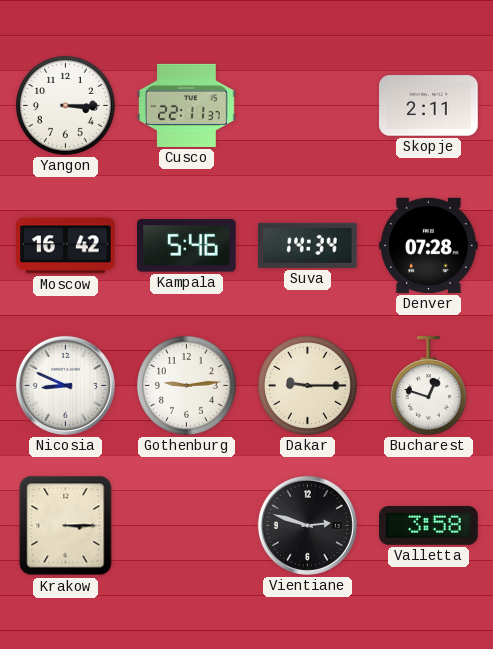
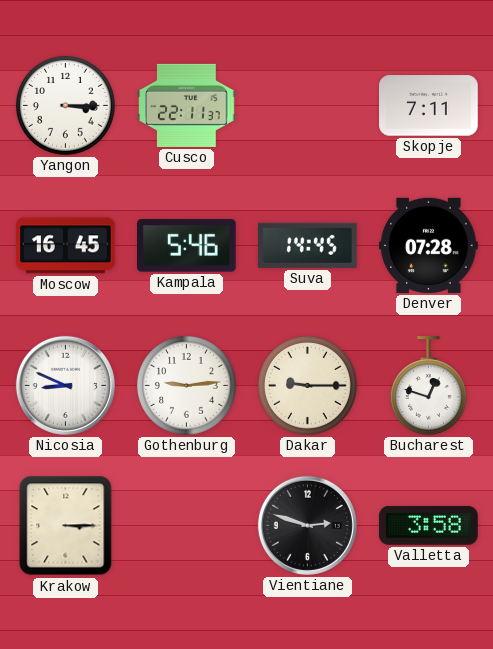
Skopje: 2:11 -> 7:11
Moscow: 16:42 -> 16:45
Suva: 14:34 -> 14:45
